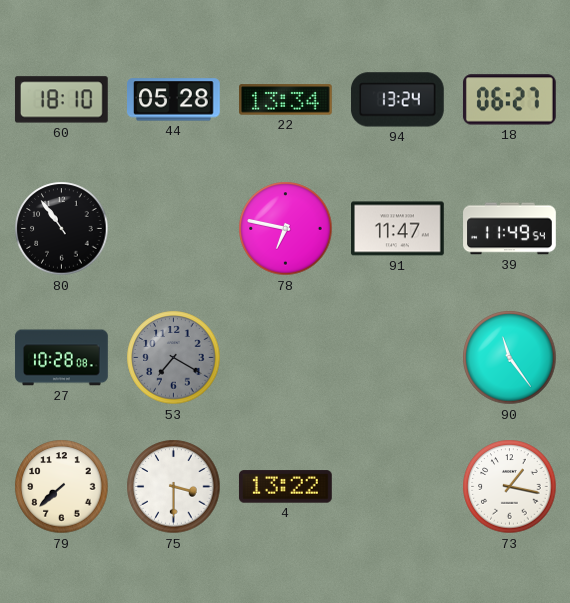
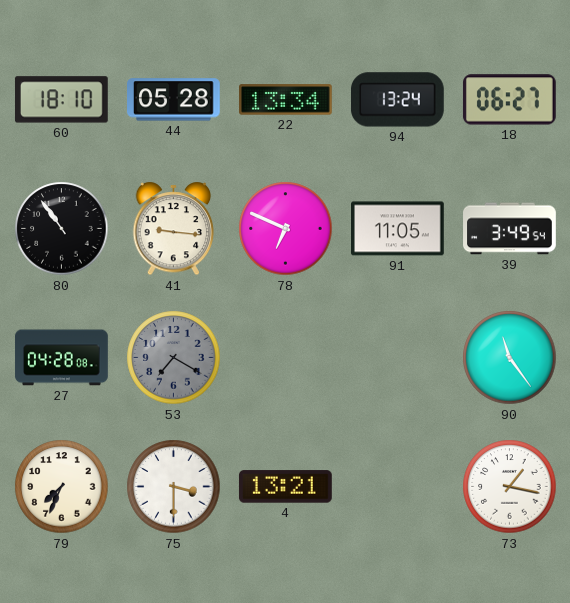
41: none -> 9:16
78: 6:47 -> 6:49
91: 11:47 -> 11:05
39: 11:49 -> 3:49
27: 10:28 -> 04:28
79: 7:38 -> 7:34
4: 13:22 -> 13:21
